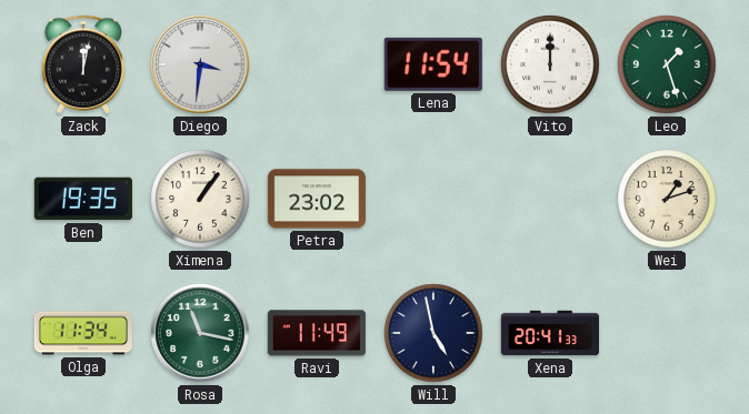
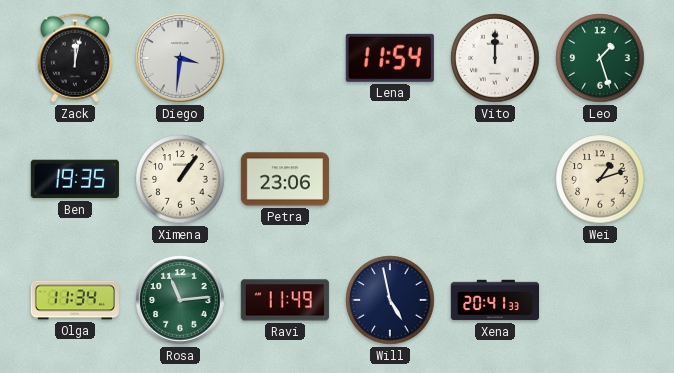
Petra: 23:02 -> 23:06
Rosa: 11:17 -> 11:14
